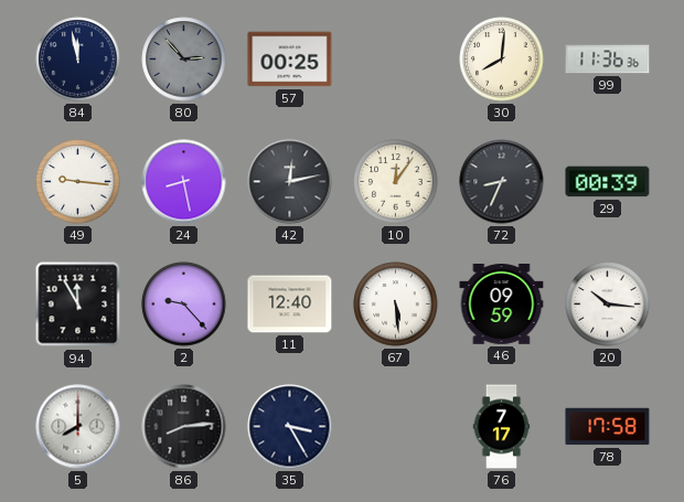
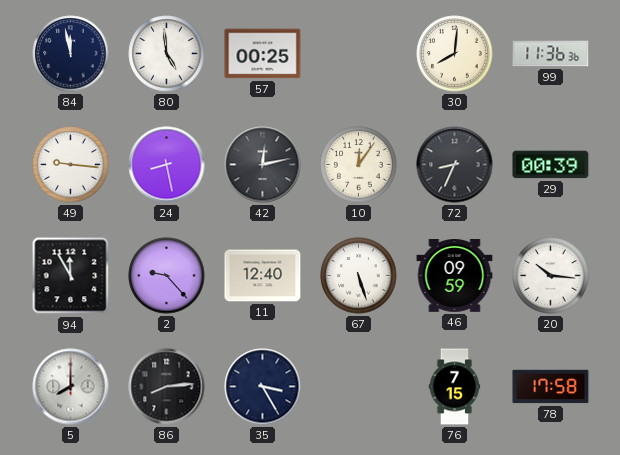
80: 2:53 -> 4:59
80 dial: grey -> white
67: 5:29 -> 5:27
76: 7:17 -> 7:15
